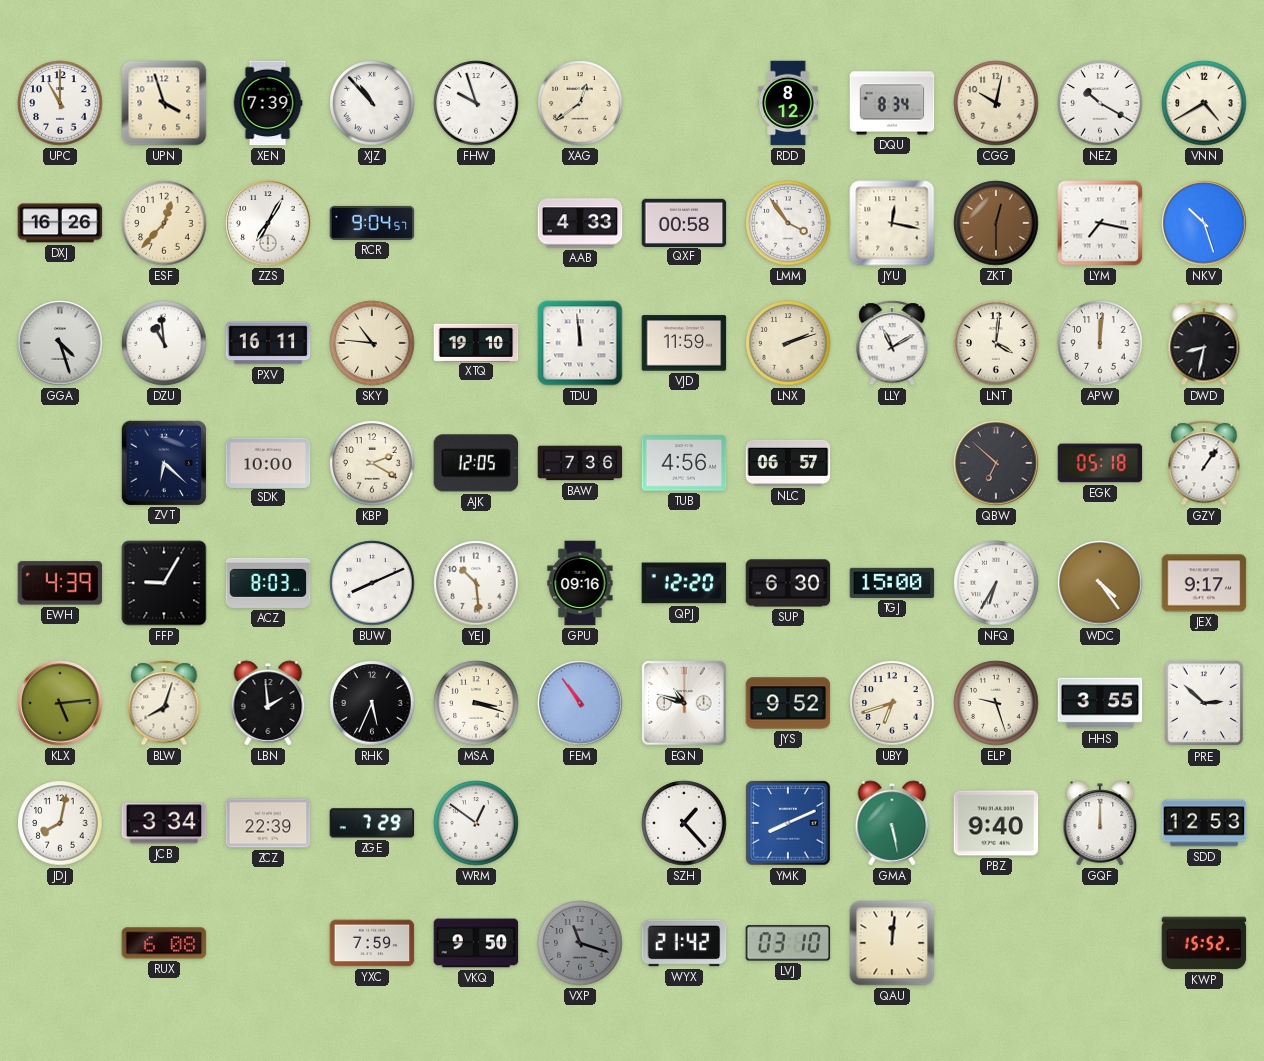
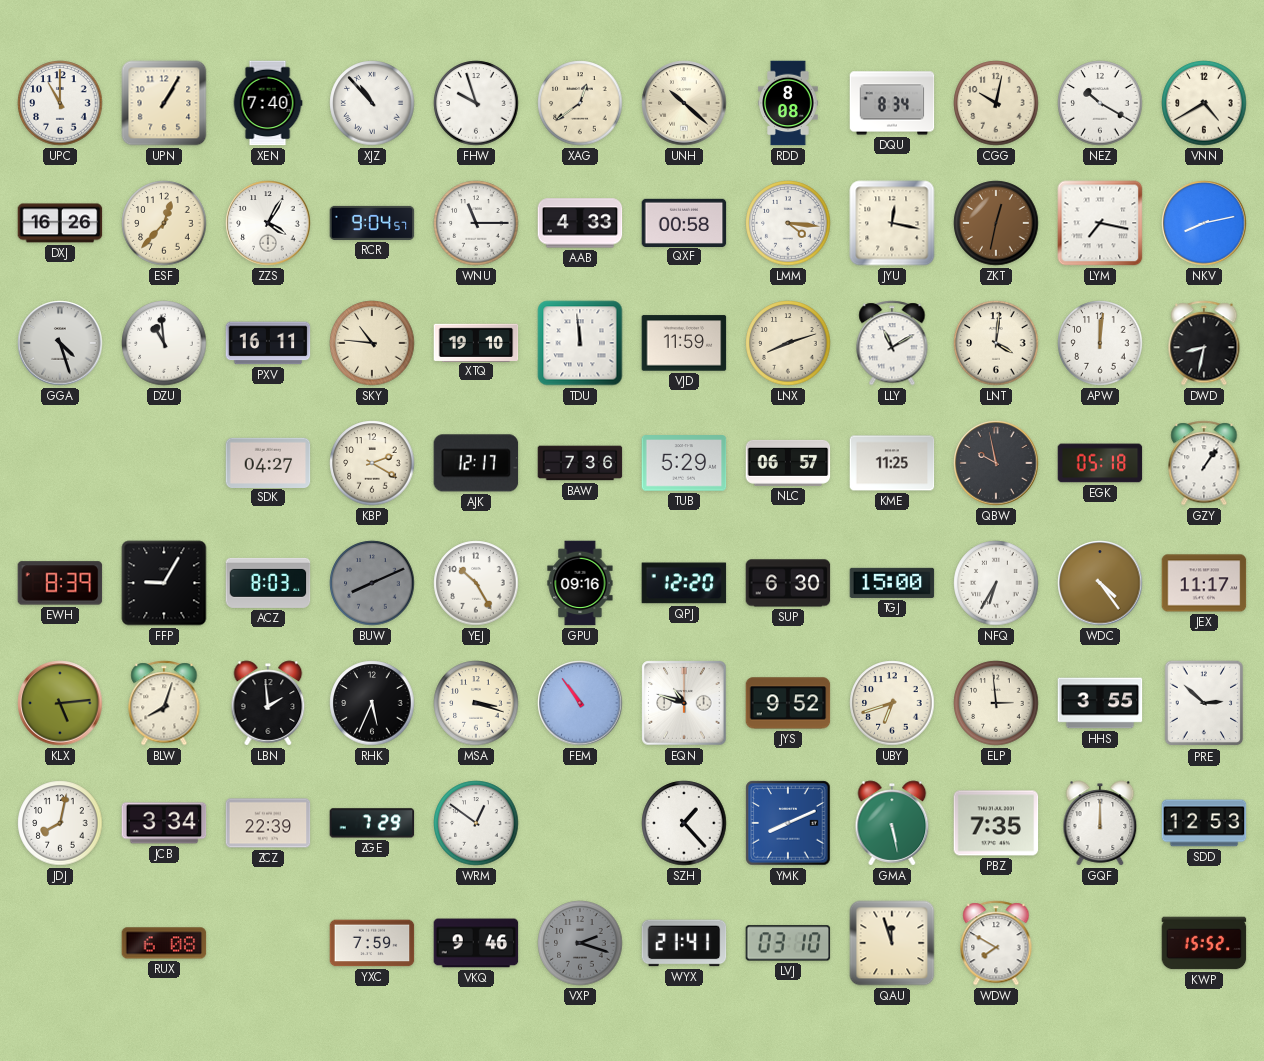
UPN: 3:57 -> 1:05
XEN: 7:39 -> 7:40
UNH: none -> 10:22
RDD: 8:12 -> 8:08
ZZS: 7:05 -> 4:05
WNU: none -> 11:15
LMM: 3:54 -> 4:16
ZKT: 12:30 -> 12:32
NKV: 10:27 -> 8:13
LNX: 2:12 -> 8:12
ZVT: 6:22 -> none
SDK: 10:00 -> 04:27
AJK: 12:05 -> 12:17
TUB: 4:56 -> 5:29
KME: none -> 11:25
QBW: 6:52 -> 9:58
EWH: 4:39 -> 8:39
BUW dial: white -> grey
YEJ: 10:29 -> 10:25
JEX: 9:17 -> 11:17
ELP: 9:27 -> 2:59
PBZ: 9:40 -> 7:35
VKQ: 9:50 -> 9:46
VXP: 11:18 -> 2:18
WYX: 21:42 -> 21:41
QAU: 12:01 -> 11:57
WDW: none -> 7:50
